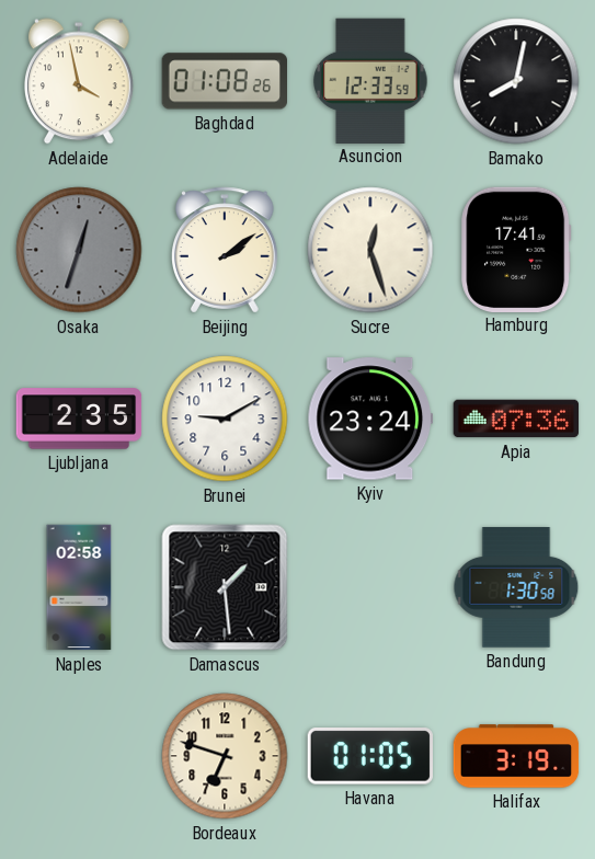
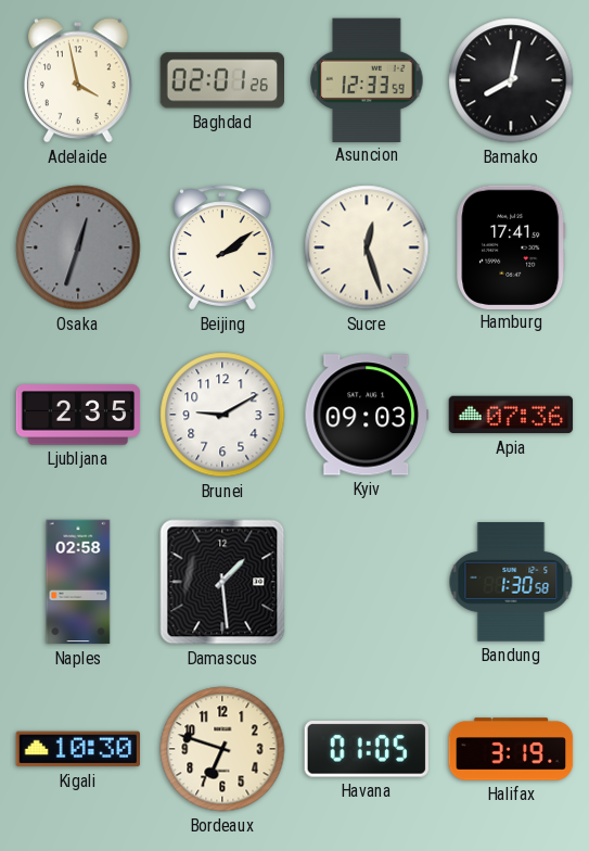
Baghdad: 01:08 -> 02:01
Kyiv: 23:24 -> 09:03
Kigali: none -> 10:30
